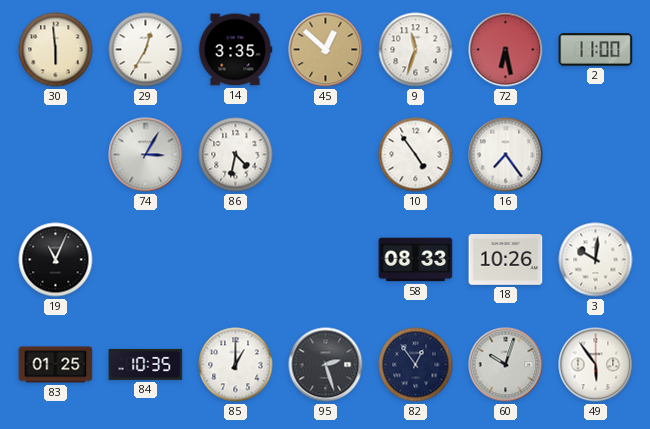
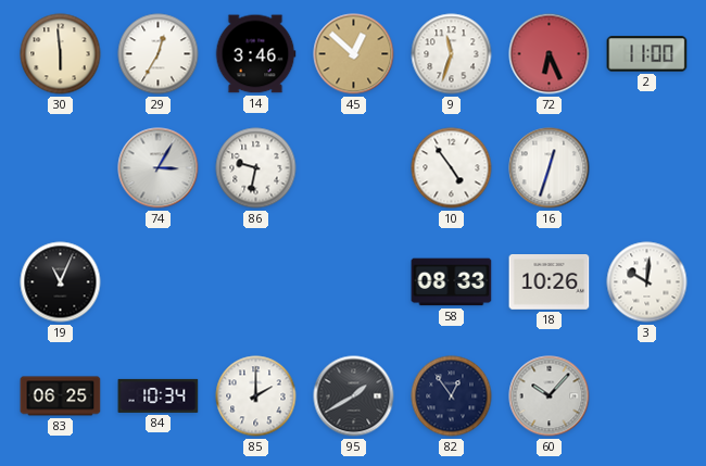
14: 3:35 -> 3:46
72: 6:28 -> 6:26
86: 4:32 -> 9:32
16: 7:24 -> 12:33
83: 01:25 -> 06:25
84: 10:35 -> 10:34
85: 1:00 -> 2:00
95: 2:27 -> 1:40
60: 10:03 -> 10:07
49: 5:54 -> none
